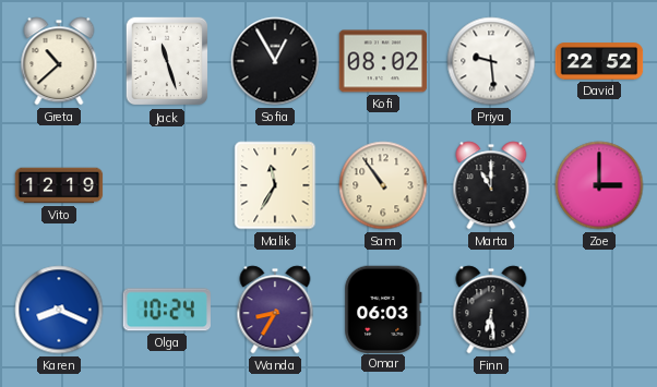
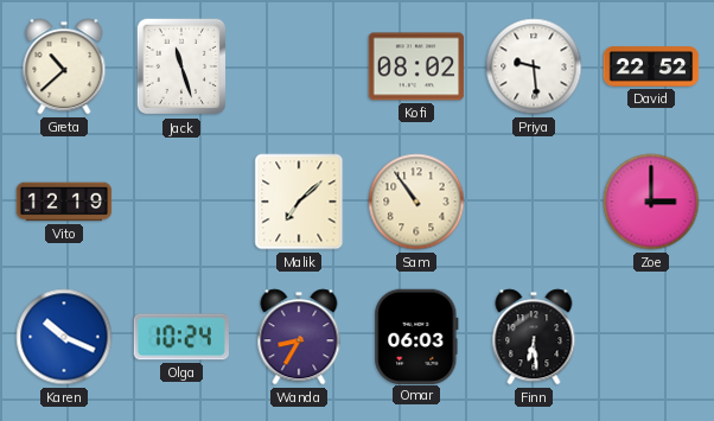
Sofia: 12:55 -> none
Malik: 11:35 -> 7:08
Marta: 11:00 -> none
Karen: 8:19 -> 10:19
